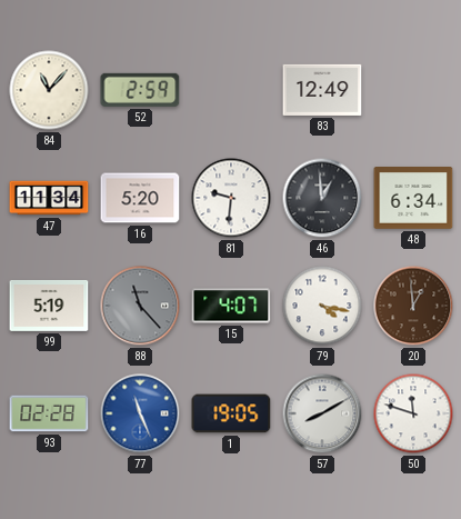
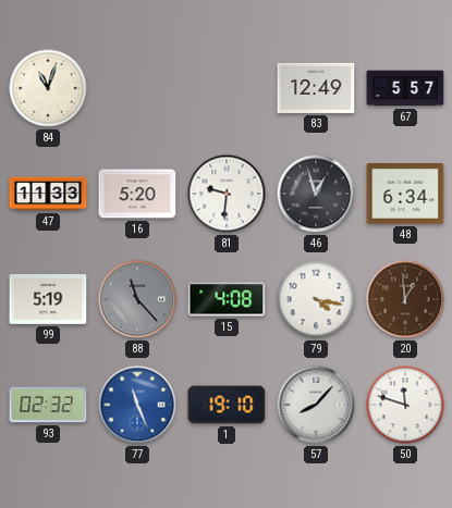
84: 11:07 -> 11:03
52: 2:59 -> none
67: none -> 5:57
47: 11:34 -> 11:33
46: 12:59 -> 12:57
15: 4:07 -> 4:08
93: 02:28 -> 02:32
1: 19:05 -> 19:10
57: 8:10 -> 8:07
